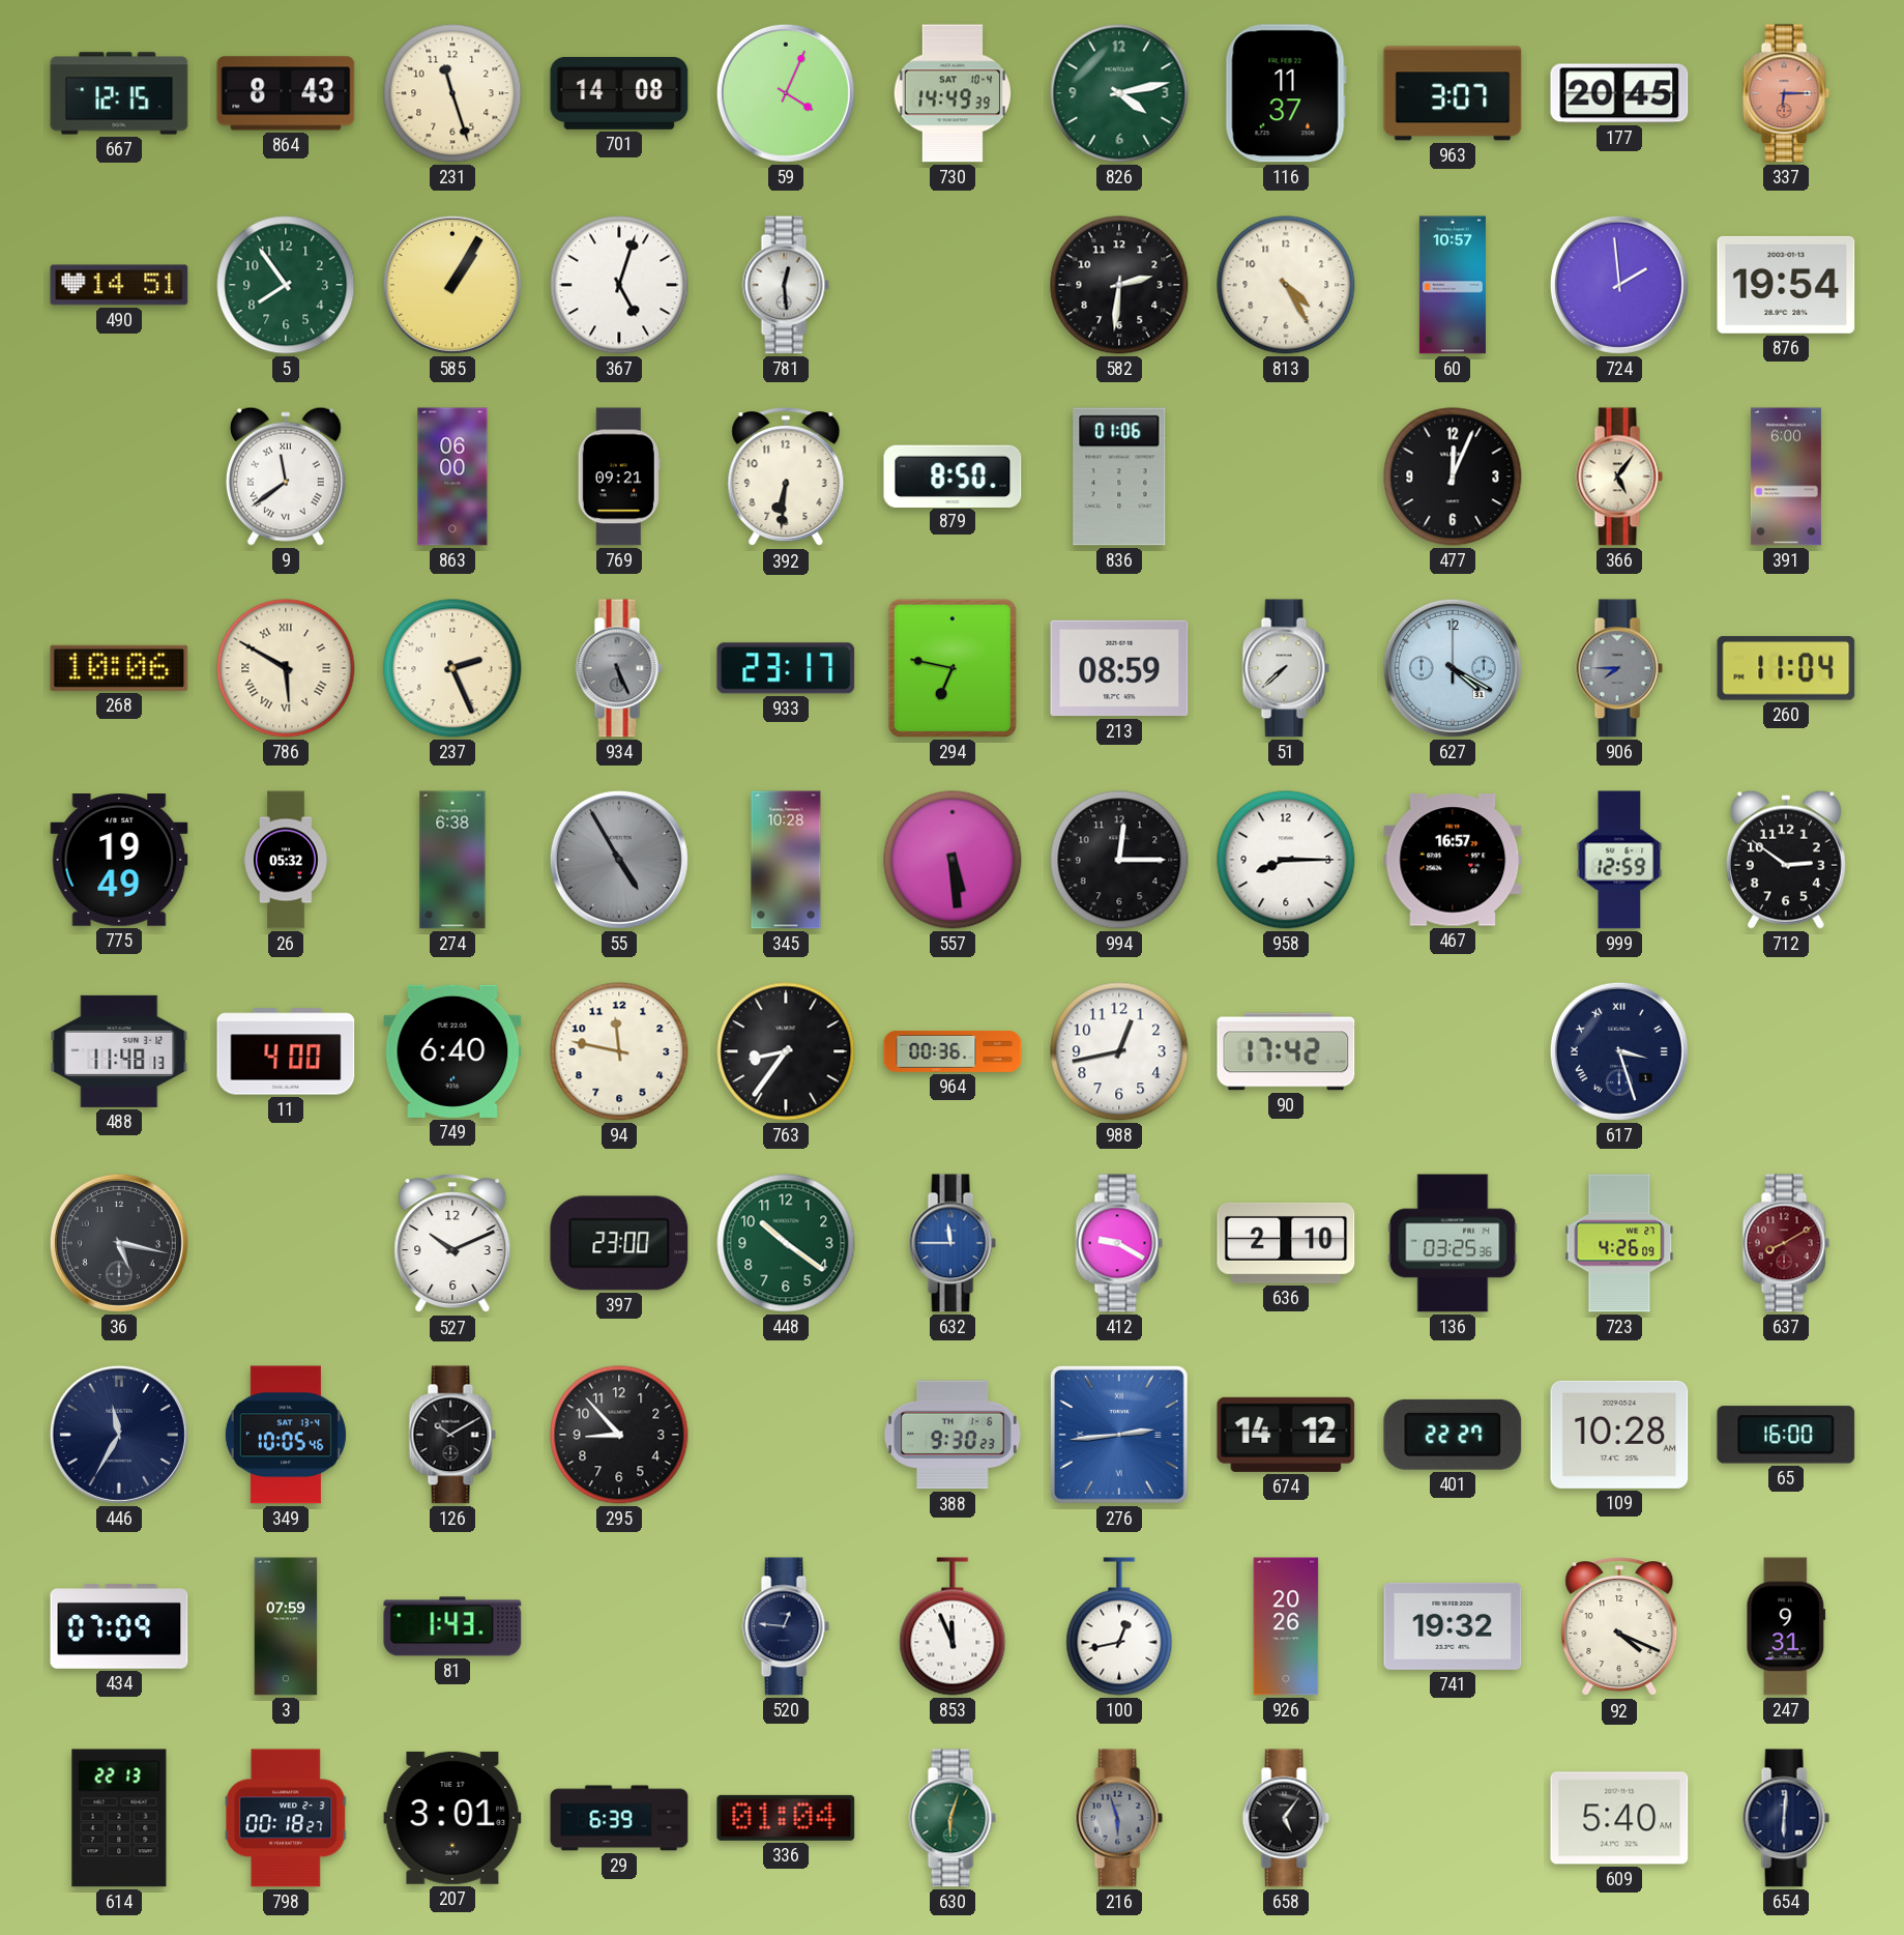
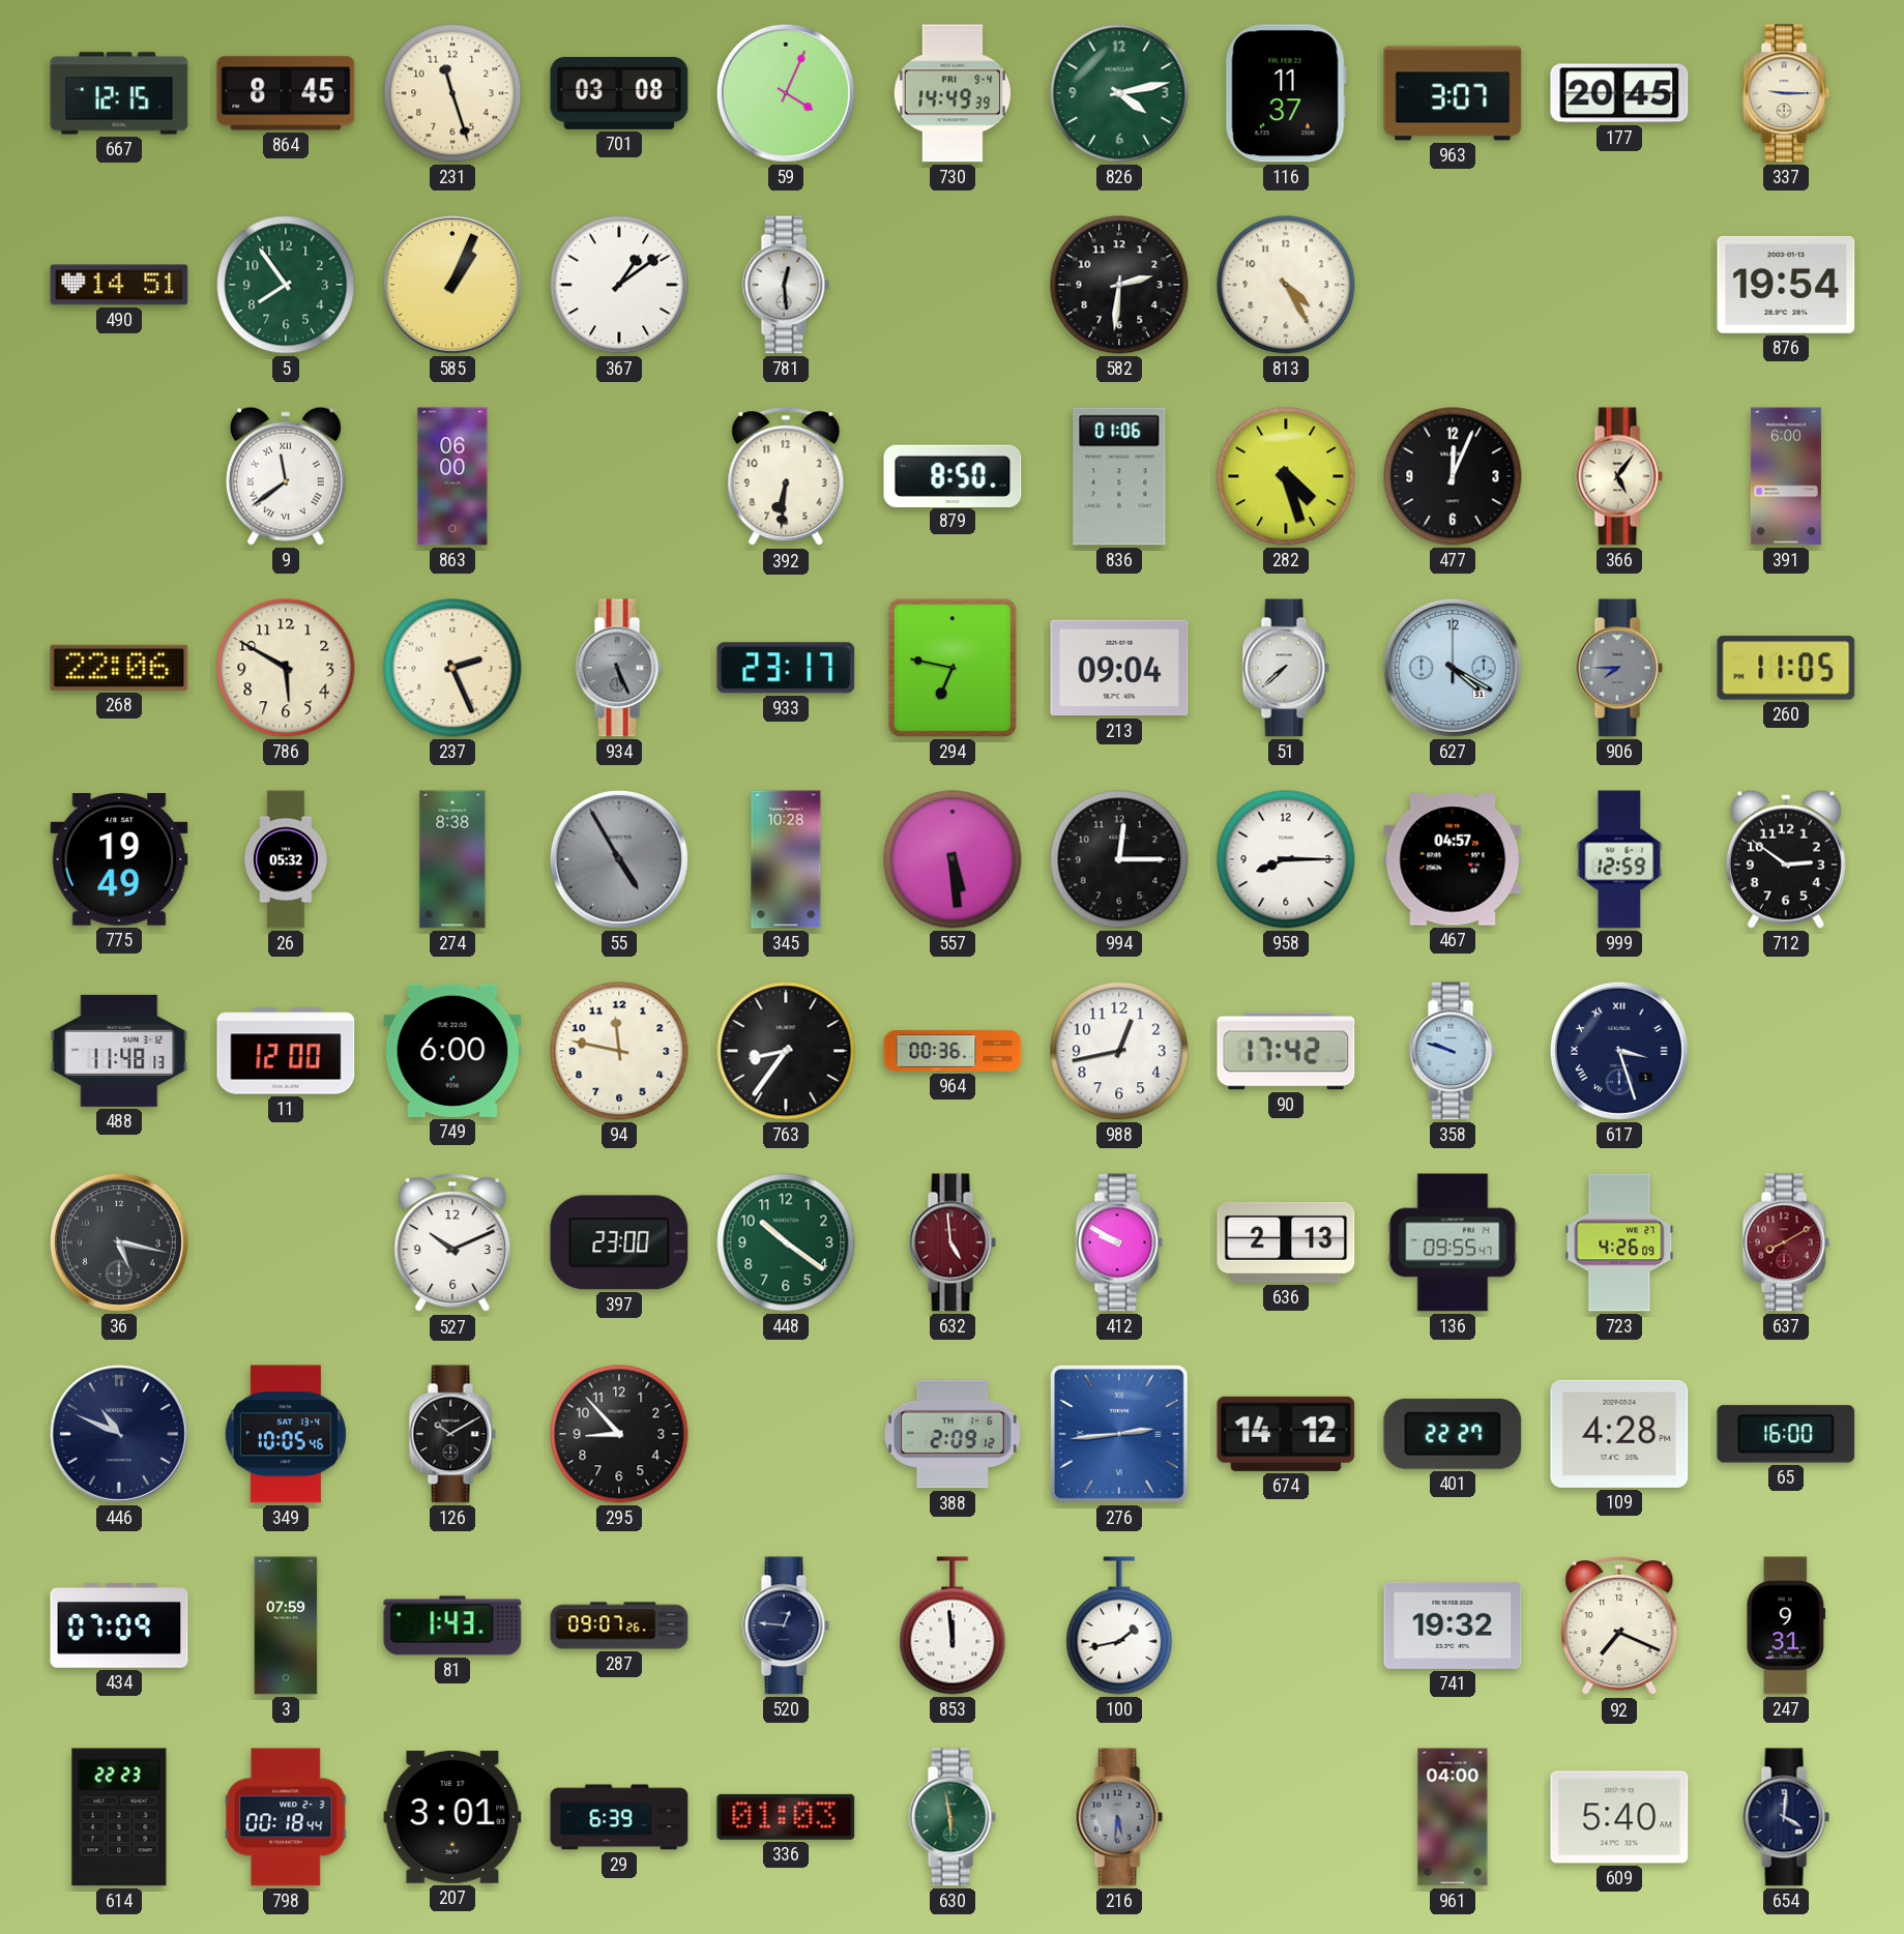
864: 8:43 -> 8:45
701: 14:08 -> 03:08
730 date: SAT 10-4 -> FRI 9-4
337: 6:15 -> 9:15
337 dial: salmon -> cream
585: 1:05 -> 1:04
367: 5:03 -> 1:09
60: 10:57 -> none
724: 1:59 -> none
769: 09:21 -> none
282: none -> 4:27
268: 10:06 -> 22:06
786 numerals: Roman -> Arabic
213: 08:59 -> 09:04
260: 11:04 -> 11:05
274: 6:38 -> 8:38
467: 16:57 -> 04:57
11: 4:00 -> 12:00
749: 6:40 -> 6:00
358: none -> 9:48
632: 11:45 -> 4:59
632 dial: blue -> burgundy
412: 9:20 -> 9:50
636: 2:10 -> 2:13
136: 03:25 -> 09:55
446: 11:35 -> 10:49
388: 9:30 -> 2:09
109: 10:28 -> 4:28
287: none -> 09:07
853: 11:56 -> 11:59
100: 12:43 -> 1:43
926: 20:26 -> none
92: 4:19 -> 7:19
614: 22:13 -> 22:23
798: 00:18:27 -> 00:18:44
336: 01:04 -> 01:03
630: 6:03 -> 5:58
216: 5:57 -> 5:31
658: 5:06 -> none
961: none -> 04:00
654: 6:01 -> 4:01
